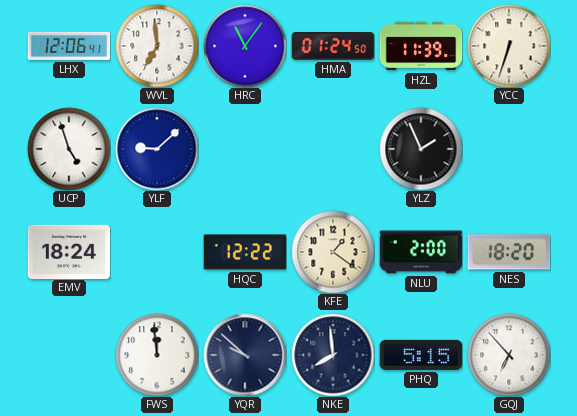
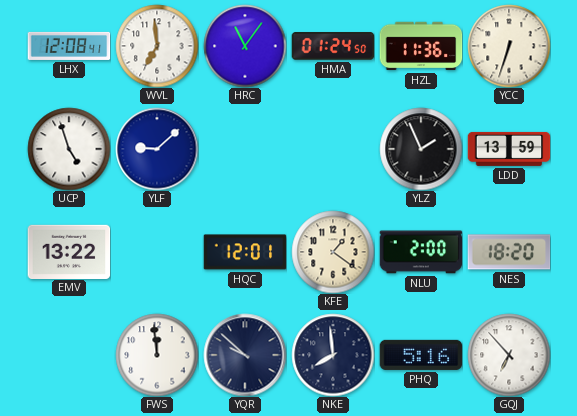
LHX: 12:06 -> 12:08
HZL: 11:39 -> 11:36
LDD: none -> 13:59
EMV: 18:24 -> 13:22
HQC: 12:22 -> 12:01
PHQ: 5:15 -> 5:16
